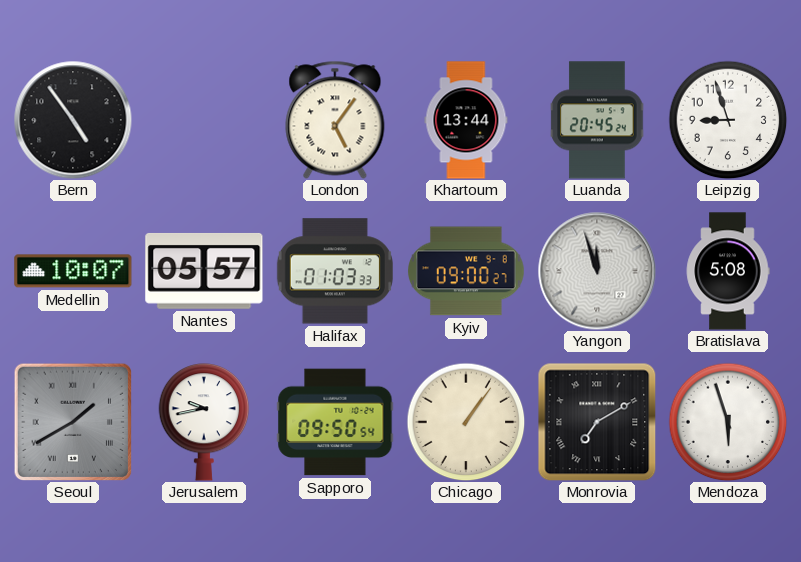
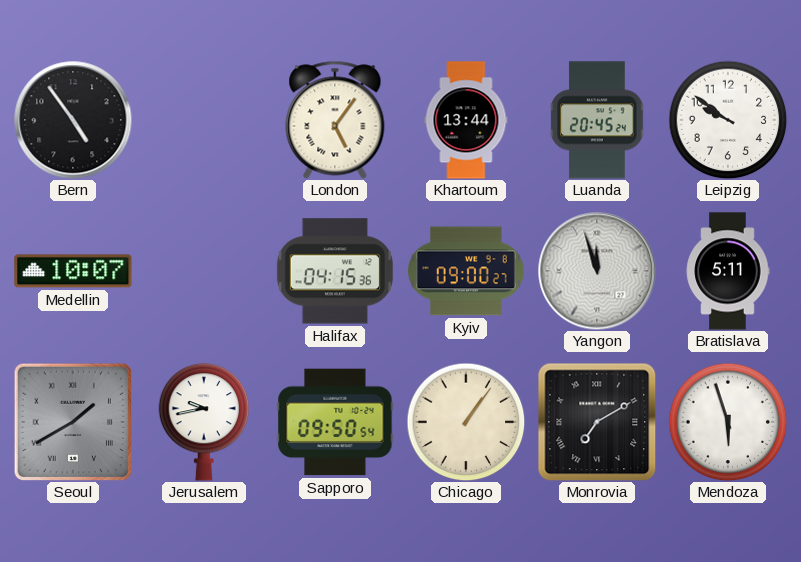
Leipzig: 8:57 -> 9:51
Nantes: 05:57 -> none
Halifax: 01:03 -> 04:15
Bratislava: 5:08 -> 5:11
